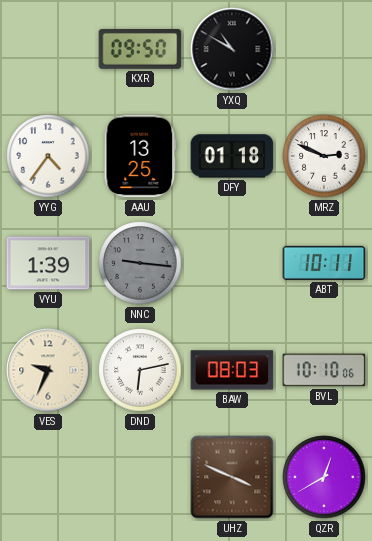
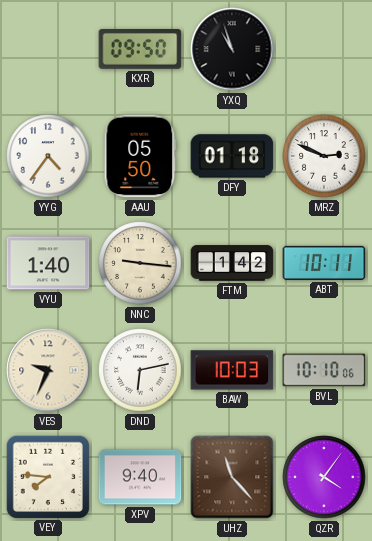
YXQ: 10:50 -> 10:57
AAU: 13:25 -> 05:50
VYU: 1:39 -> 1:40
NNC dial: grey -> cream
FTM: none -> 1:42
BAW: 08:03 -> 10:03
VEY: none -> 7:46
XPV: none -> 9:40
UHZ: 3:49 -> 11:23
QZR: 12:40 -> 4:06
